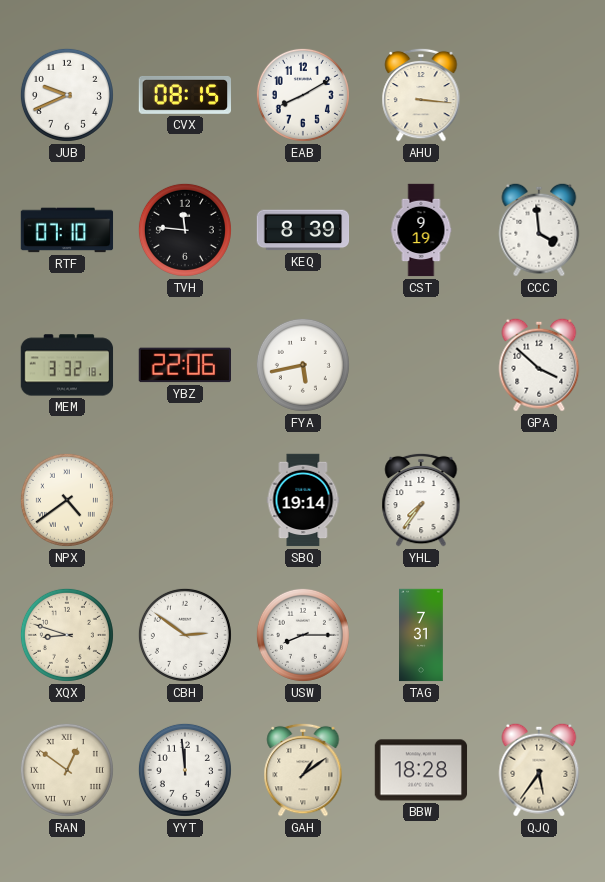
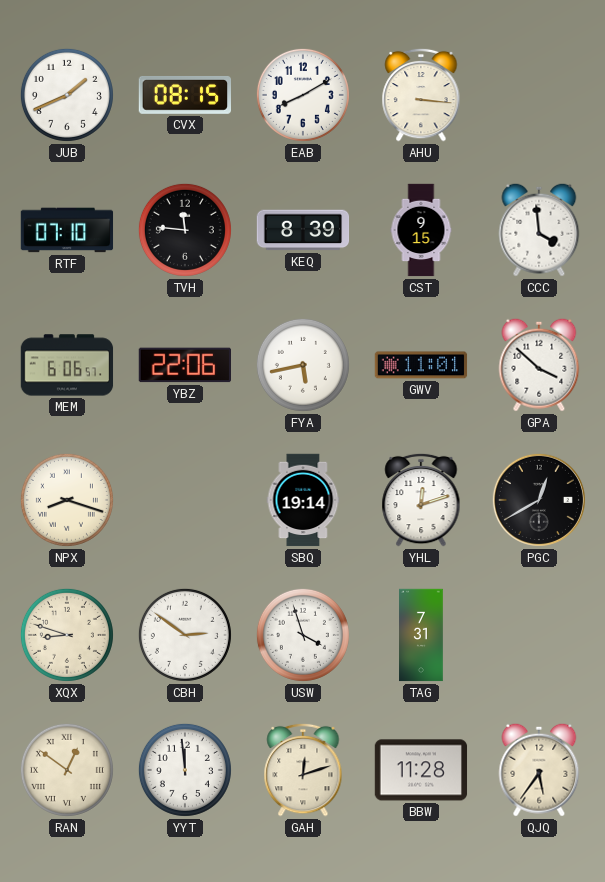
JUB: 9:41 -> 1:41
CST: 9:19 -> 9:15
MEM: 3:32 -> 6:06
GWV: none -> 11:01
NPX: 4:39 -> 8:18
YHL: 7:36 -> 12:12
PGC: none -> 12:40
USW: 8:15 -> 3:57
GAH: 1:09 -> 12:12
BBW: 18:28 -> 11:28
